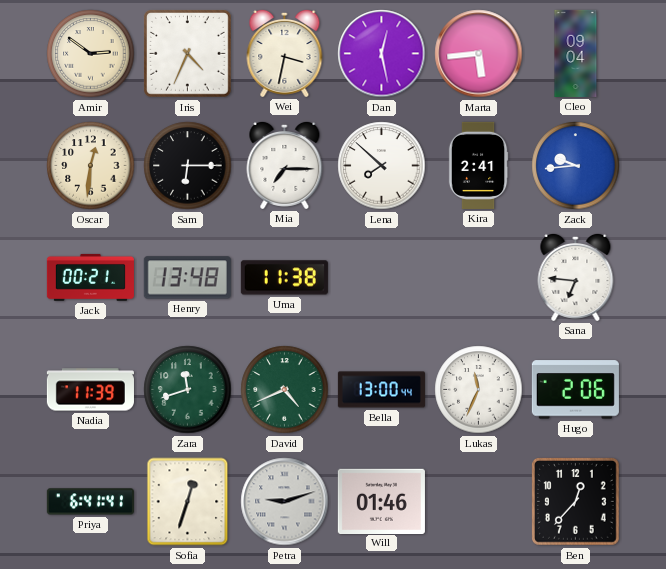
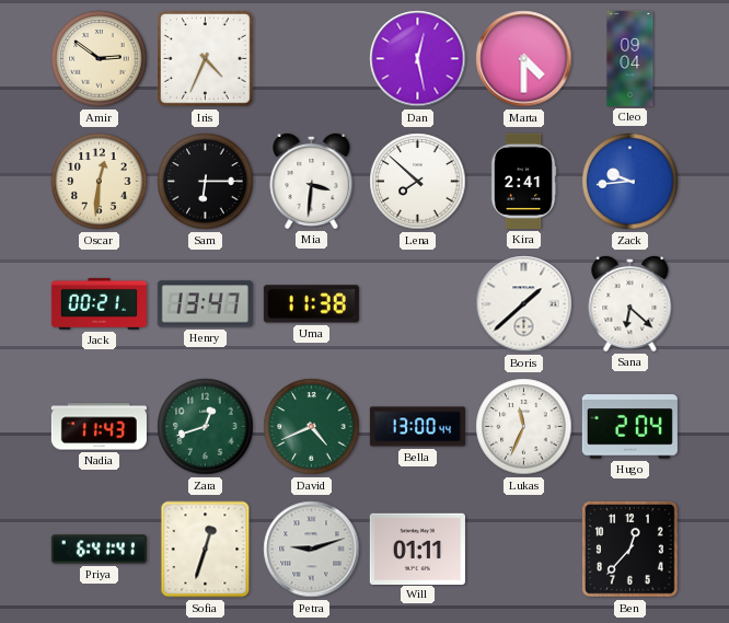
Wei: 3:32 -> none
Marta: 5:44 -> 4:30
Mia: 7:15 -> 3:31
Henry: 13:48 -> 13:47
Boris: none -> 1:38
Sana: 6:46 -> 6:22
Nadia: 11:39 -> 11:43
Zara: 11:42 -> 12:42
Hugo: 2:06 -> 2:04
Will: 01:46 -> 01:11
